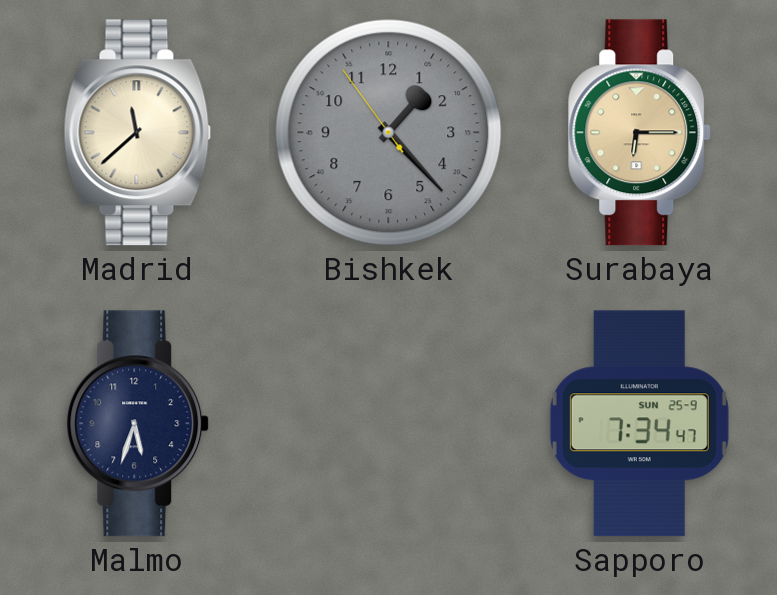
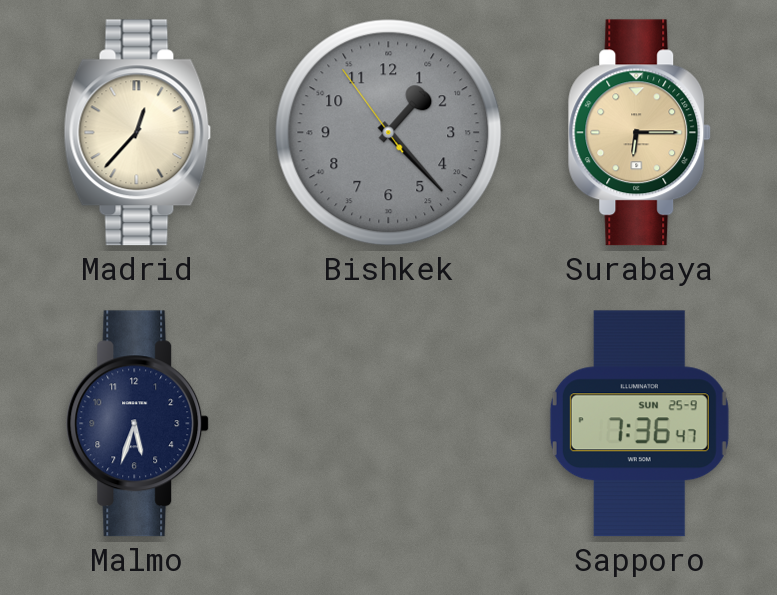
Madrid: 11:38 -> 12:37
Sapporo: 7:34 -> 7:36
